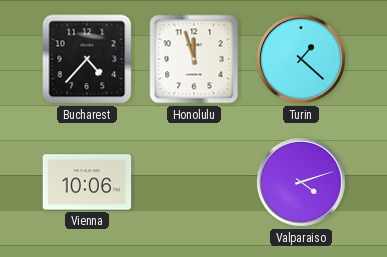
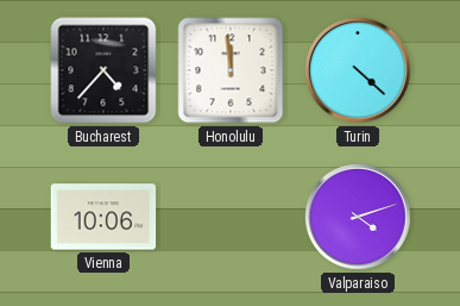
Honolulu: 11:57 -> 11:59
Turin: 1:22 -> 4:22
